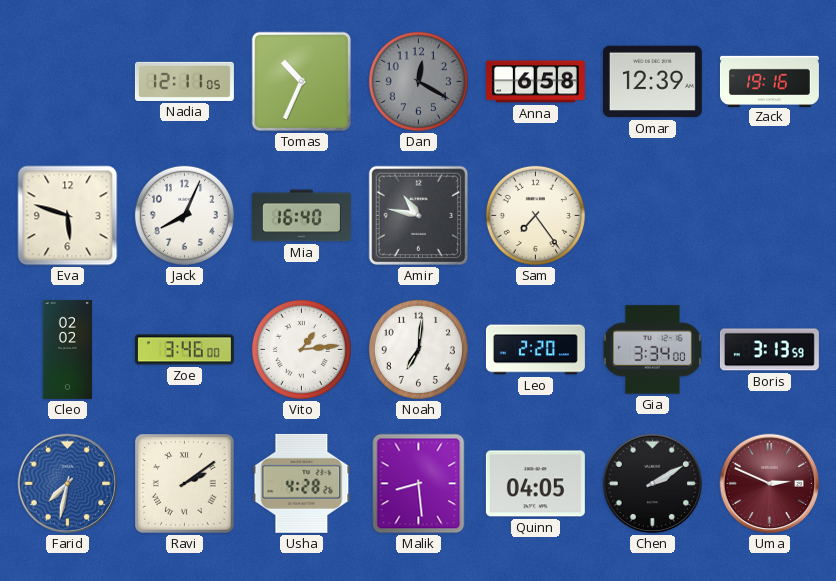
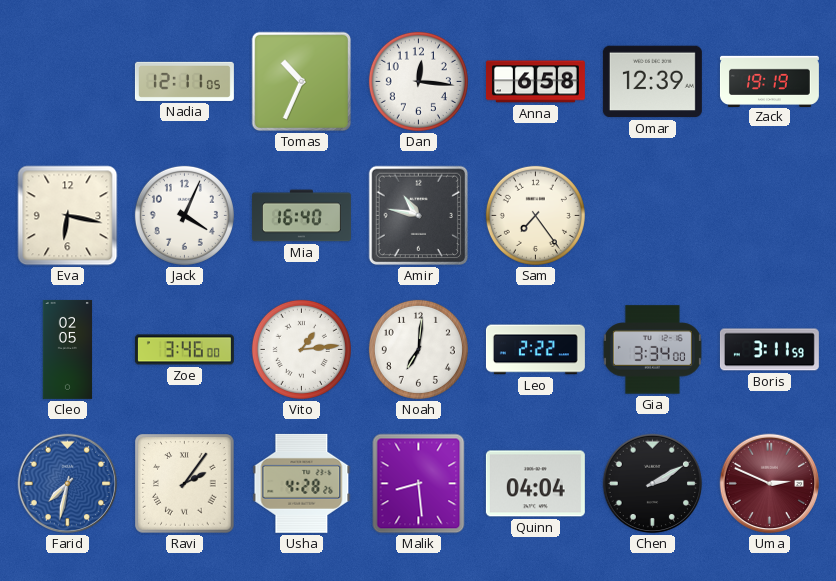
Dan: 12:20 -> 12:16
Dan dial: grey -> white
Zack: 19:16 -> 19:19
Eva: 5:48 -> 6:17
Jack: 8:04 -> 4:04
Cleo: 02:02 -> 02:05
Leo: 2:20 -> 2:22
Boris: 3:13 -> 3:11
Ravi: 2:09 -> 2:06
Quinn: 04:05 -> 04:04
